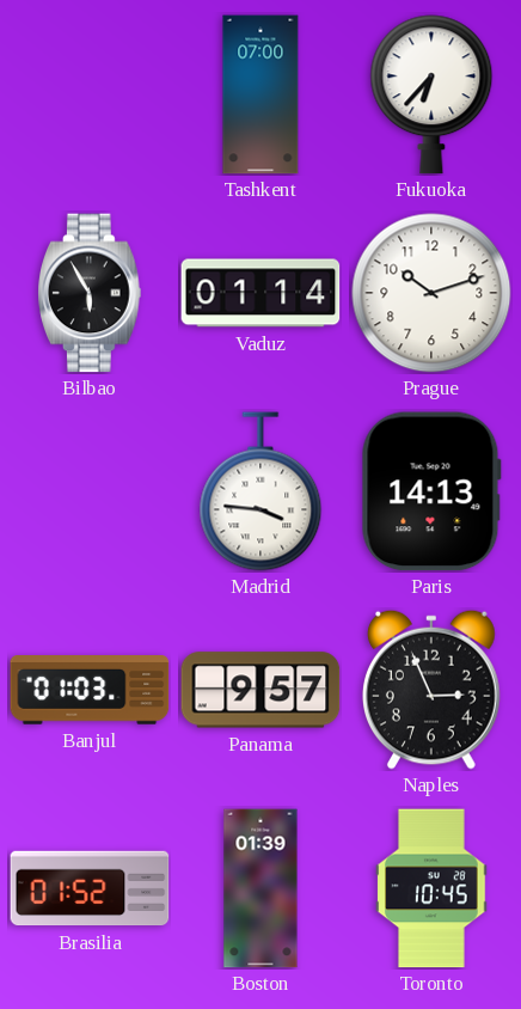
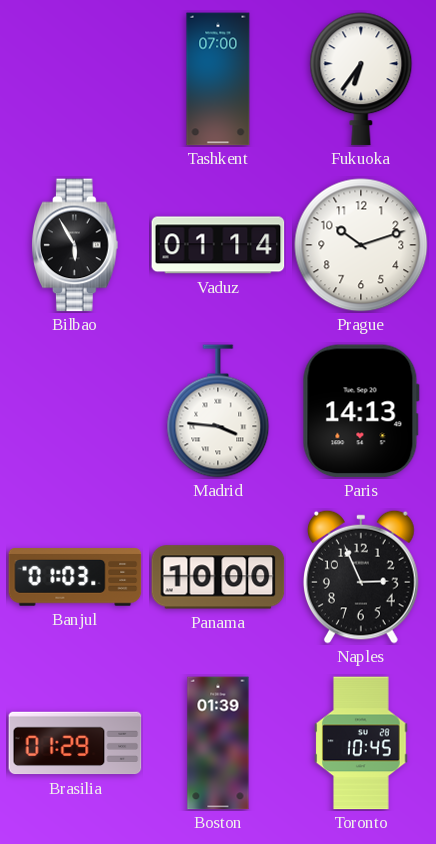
Fukuoka: 6:37 -> 6:36
Panama: 9:57 -> 10:00
Brasilia: 01:52 -> 01:29
